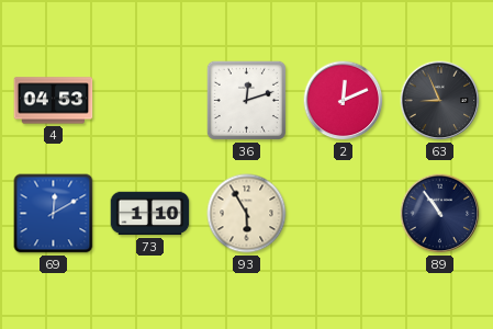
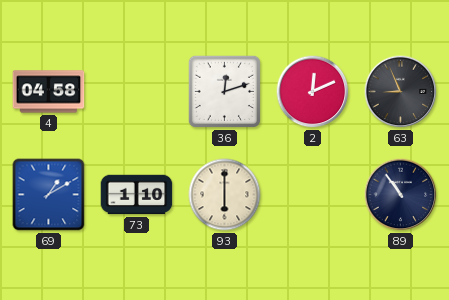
4: 04:53 -> 04:58
69: 12:10 -> 1:10
93: 5:55 -> 6:00
